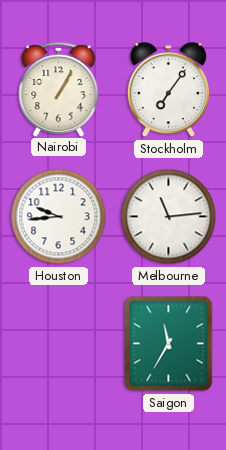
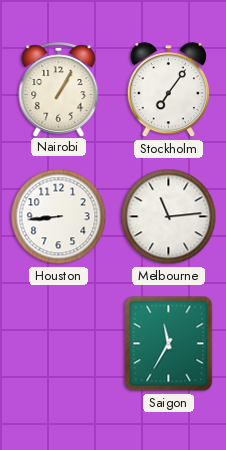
Houston: 9:44 -> 8:44
